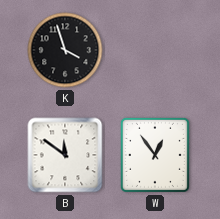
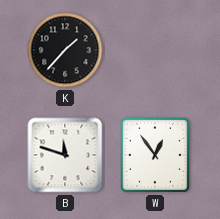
K: 3:57 -> 1:37
B: 11:51 -> 11:48
